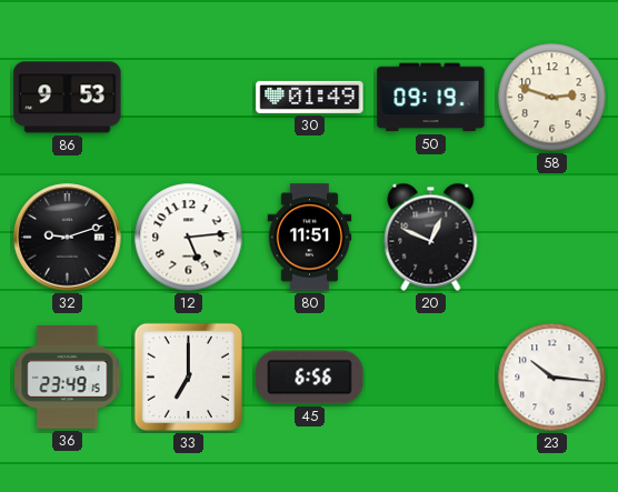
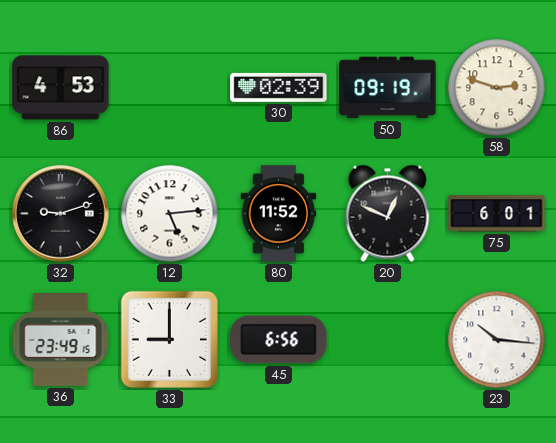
86: 9:53 -> 4:53
30: 01:49 -> 02:39
80: 11:51 -> 11:52
75: none -> 6:01
33: 7:00 -> 9:00
